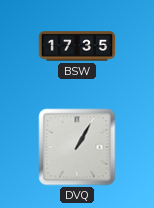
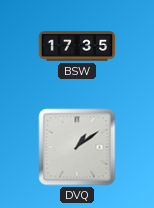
DVQ: 1:05 -> 1:09
